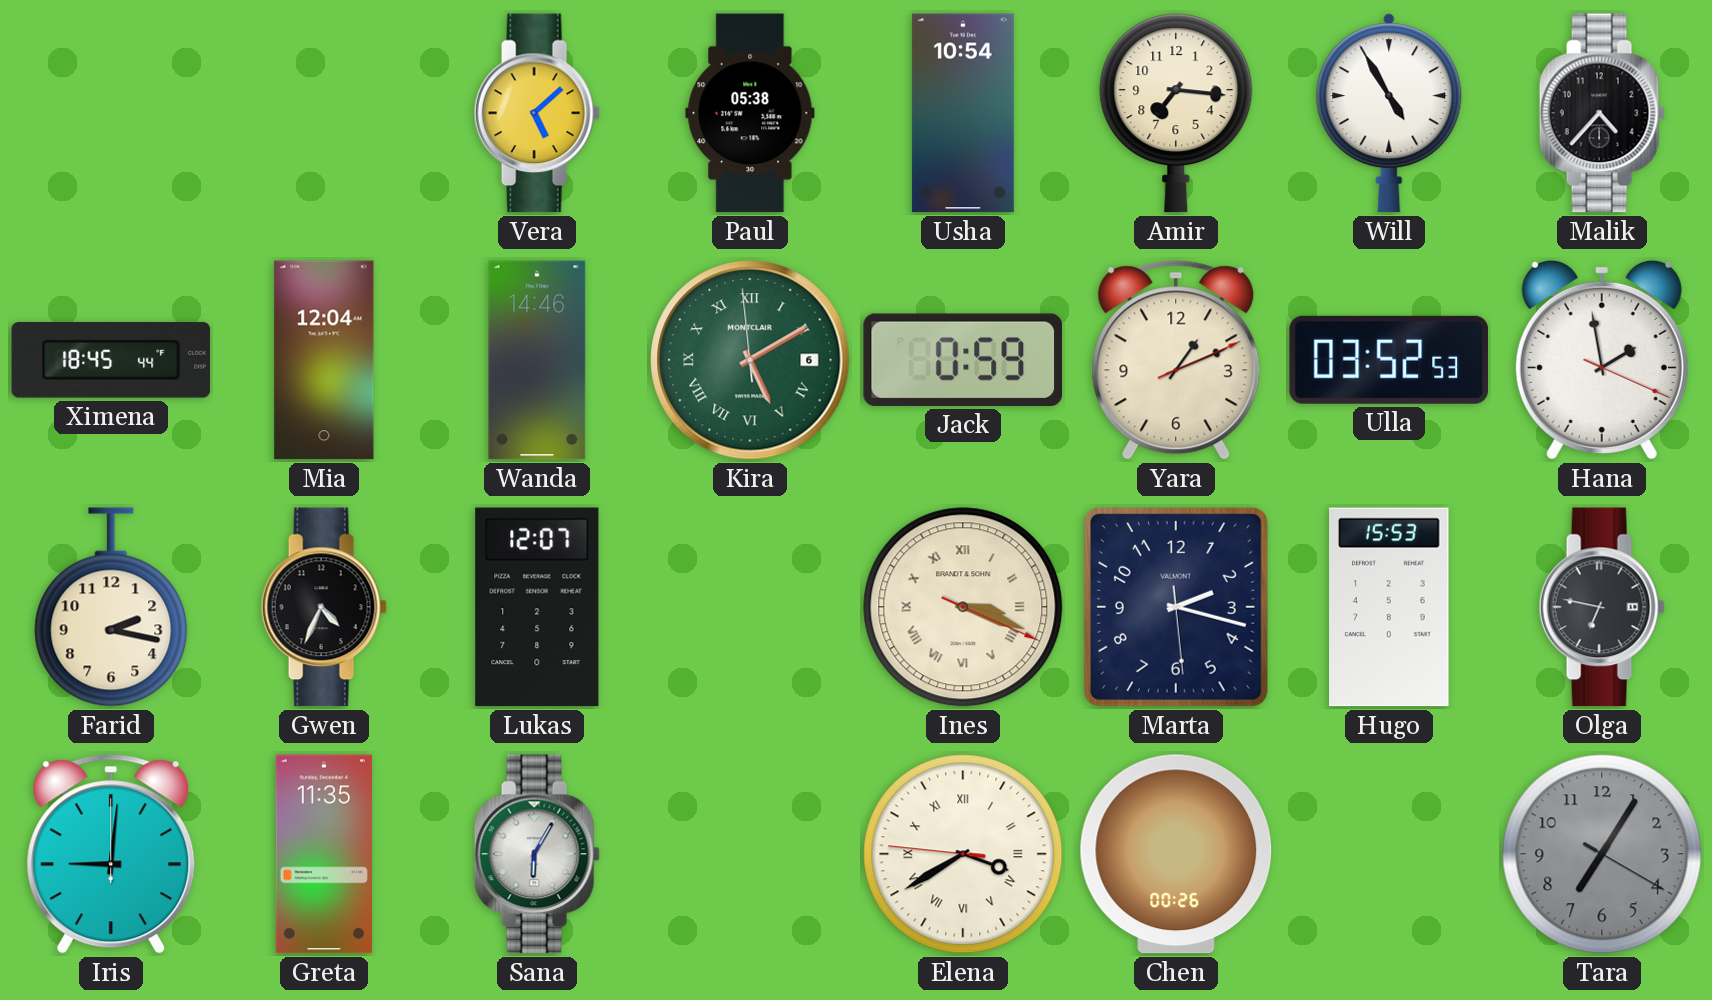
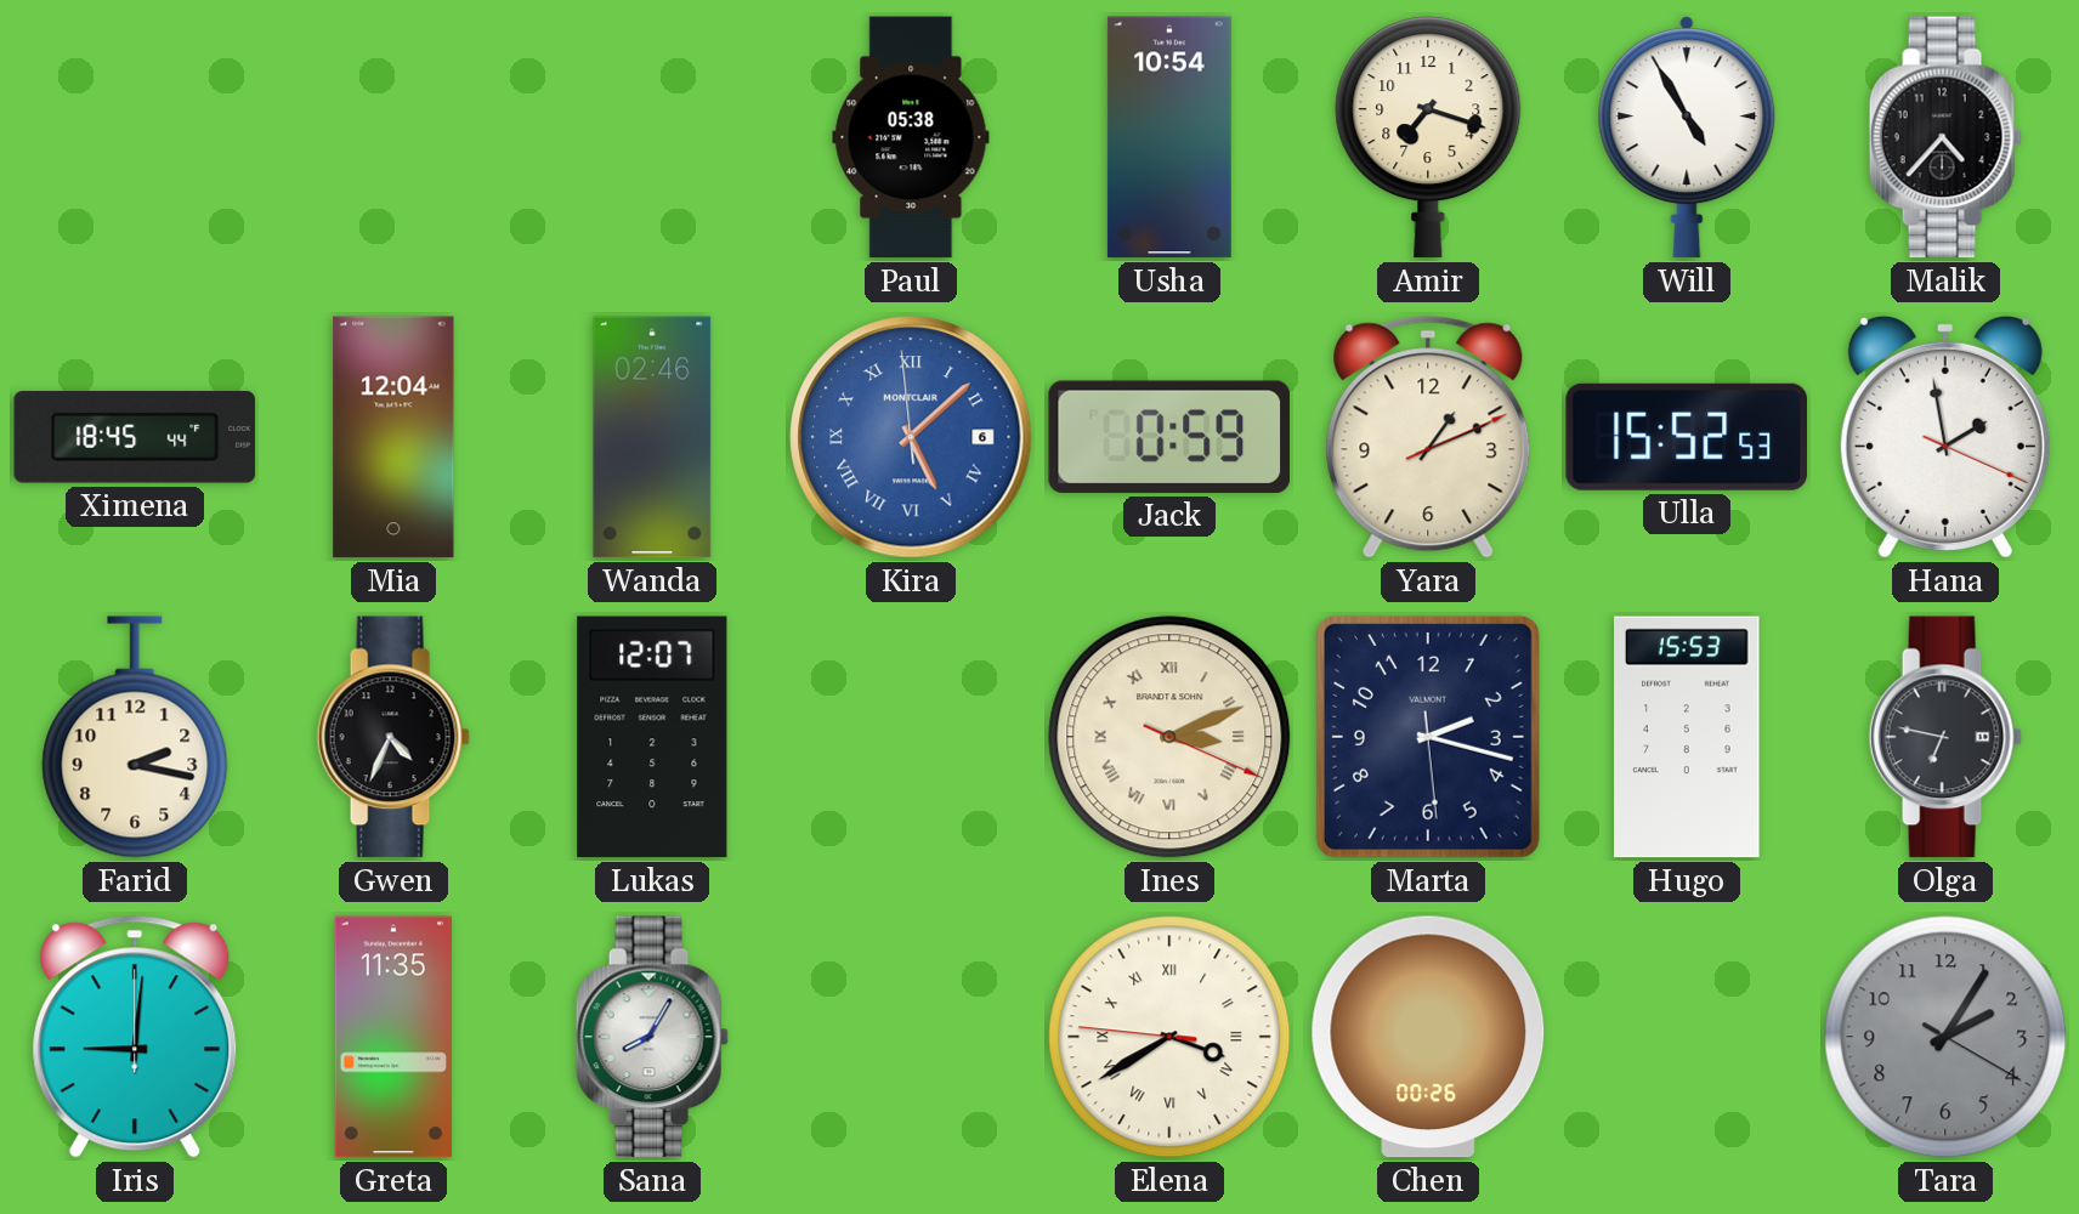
Vera: 5:08 -> none
Amir: 7:16 -> 7:18
Wanda: 14:46 -> 02:46
Kira: 5:09 -> 5:07
Kira dial: green -> blue
Ulla: 03:52 -> 15:52
Ines: 3:18 -> 3:11
Sana: 6:05 -> 8:05
Tara: 7:05 -> 2:05
